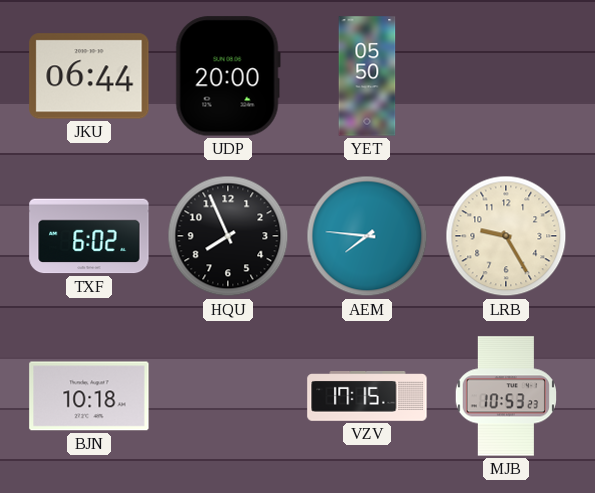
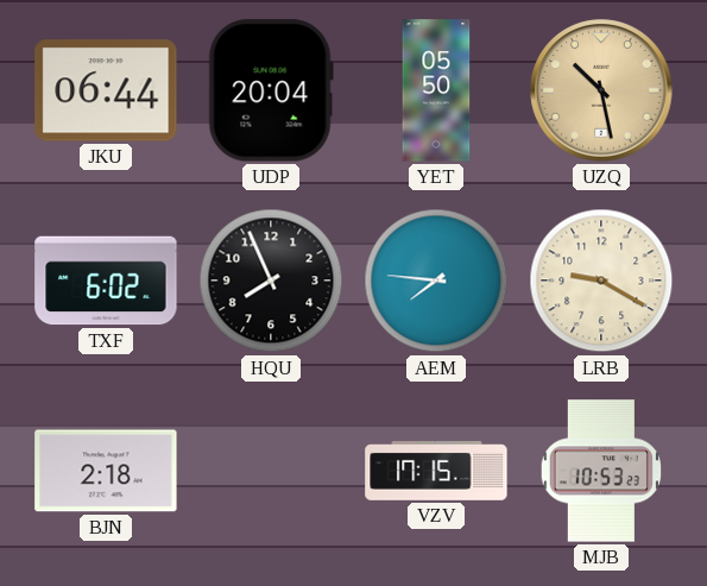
UDP: 20:00 -> 20:04
UZQ: none -> 10:28
LRB: 9:25 -> 9:20
BJN: 10:18 -> 2:18
